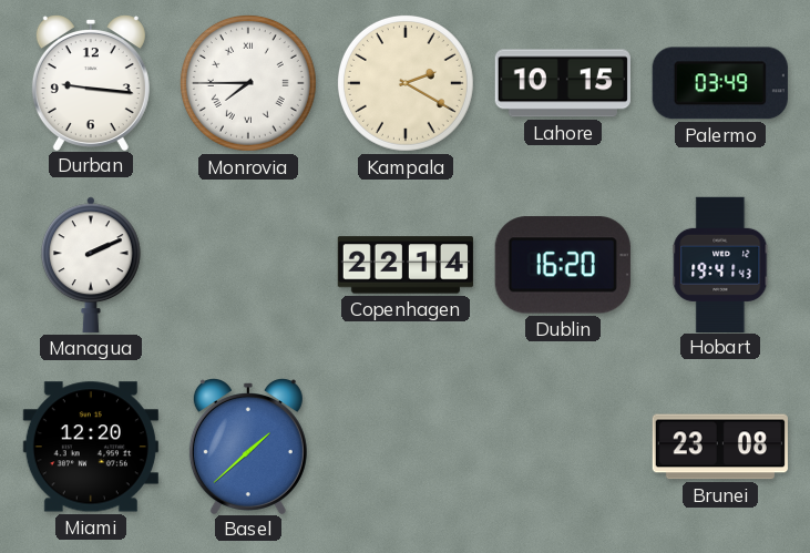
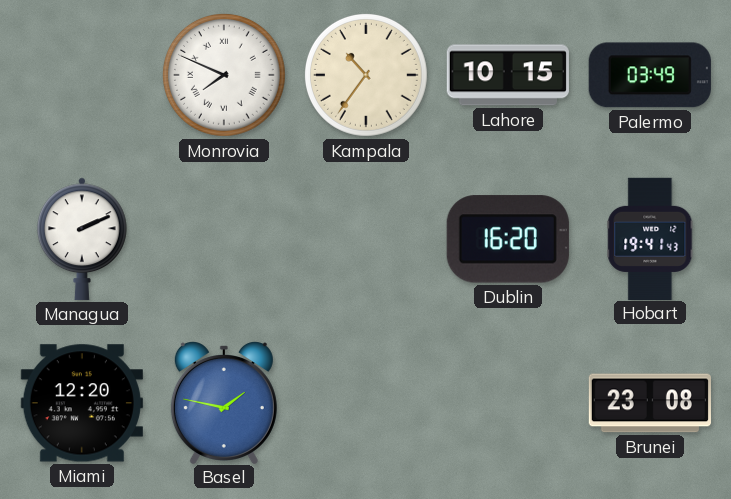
Durban: 9:16 -> none
Monrovia: 7:45 -> 7:49
Kampala: 2:20 -> 10:36
Copenhagen: 22:14 -> none
Basel: 1:38 -> 1:47
